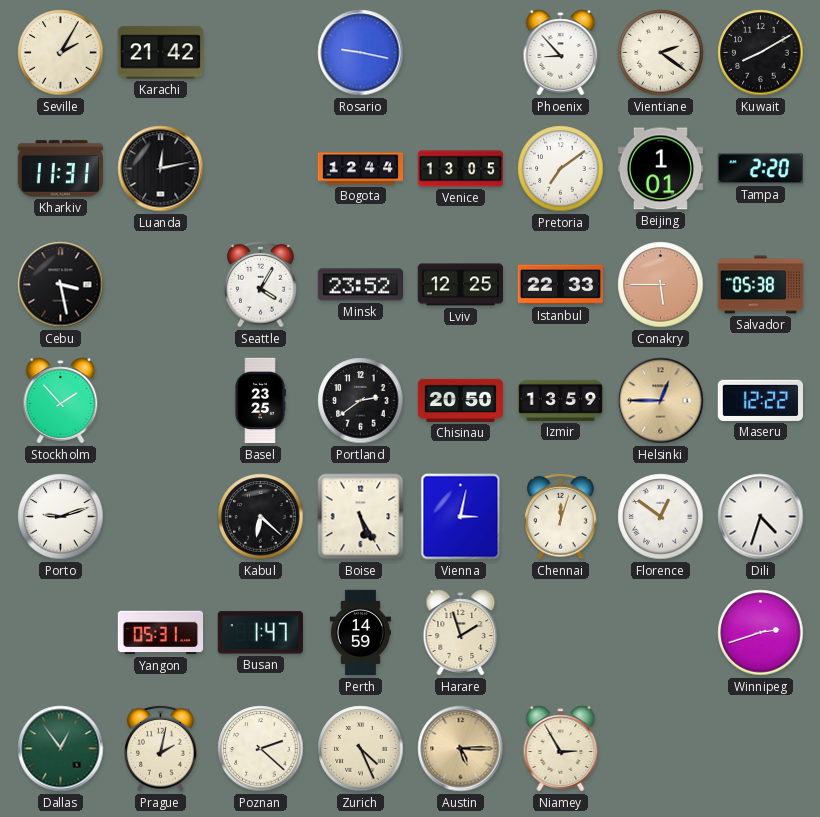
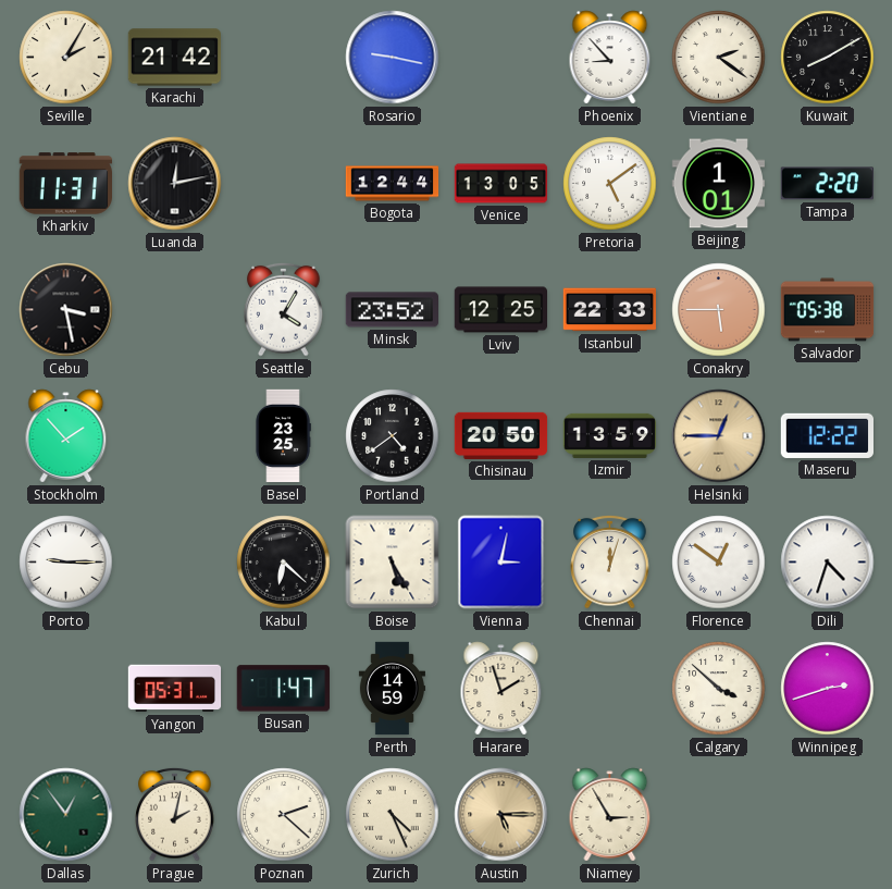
Pretoria: 7:09 -> 5:09
Portland: 2:39 -> 4:39
Porto: 9:12 -> 9:15
Calgary: none -> 3:52
